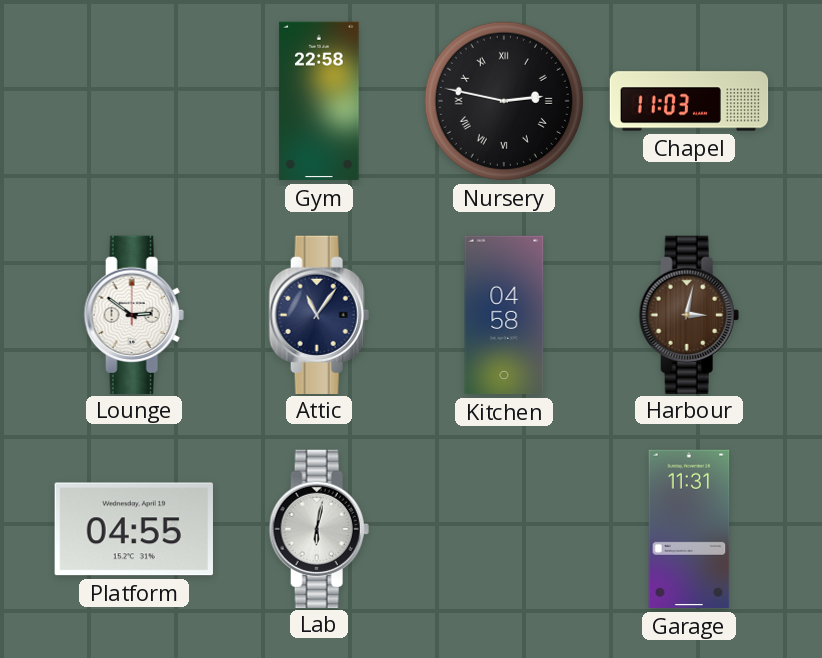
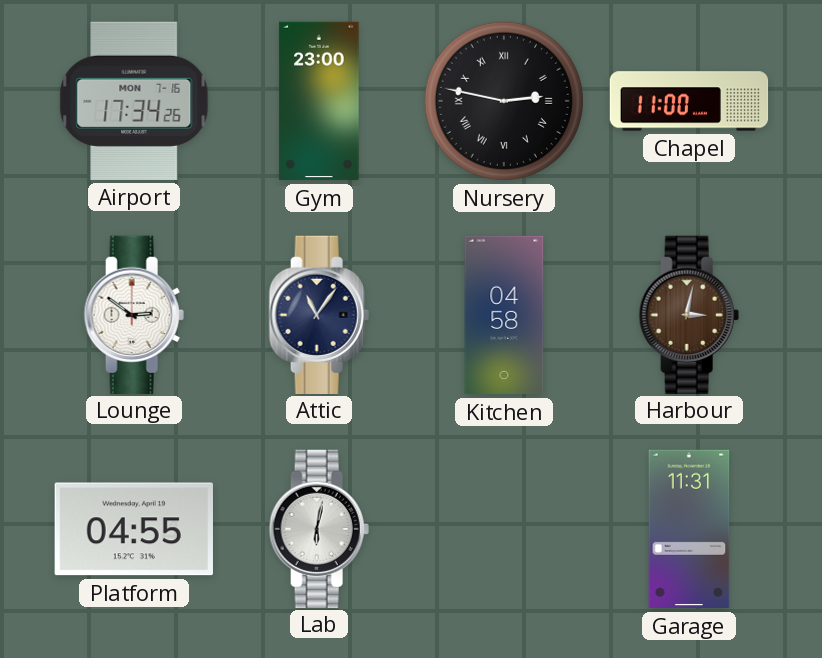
Airport: none -> 17:34
Gym: 22:58 -> 23:00
Chapel: 11:03 -> 11:00
